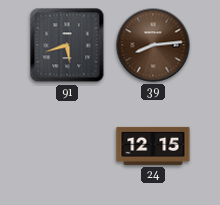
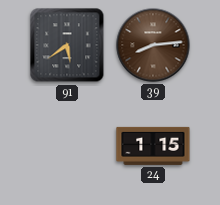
91: 5:42 -> 5:39
24: 12:15 -> 1:15
